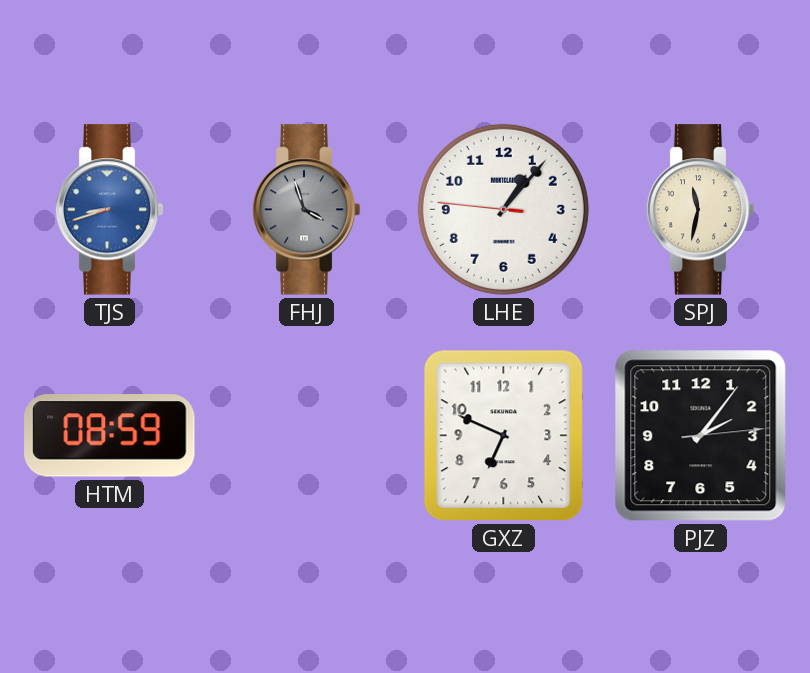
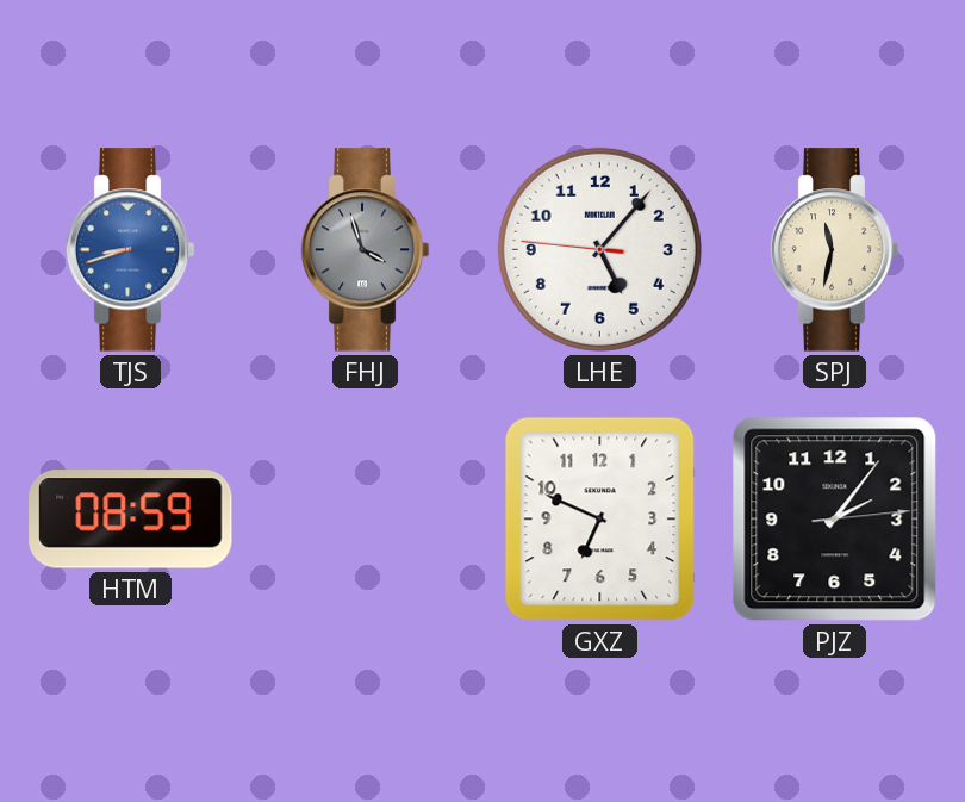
LHE: 1:06 -> 5:06
